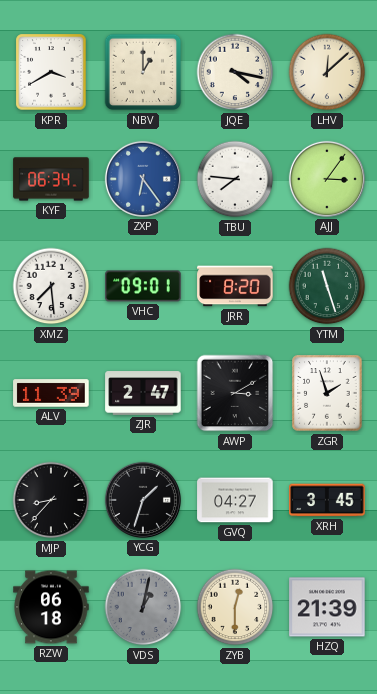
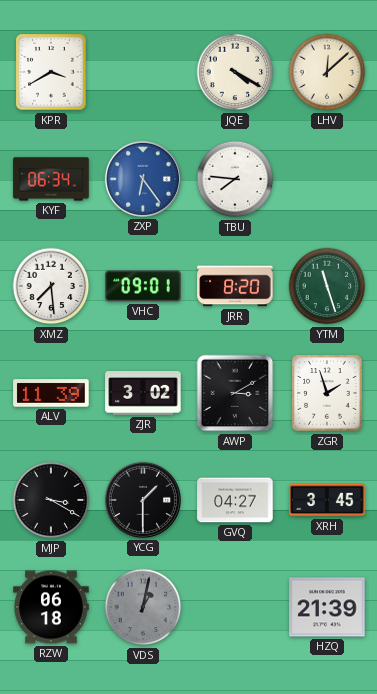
NBV: 1:00 -> none
JQE: 4:17 -> 4:20
AJJ: 3:06 -> none
ZJR: 2:47 -> 3:02
MJP: 8:37 -> 3:20
YCG: 1:33 -> 1:30
ZYB: 12:30 -> none
